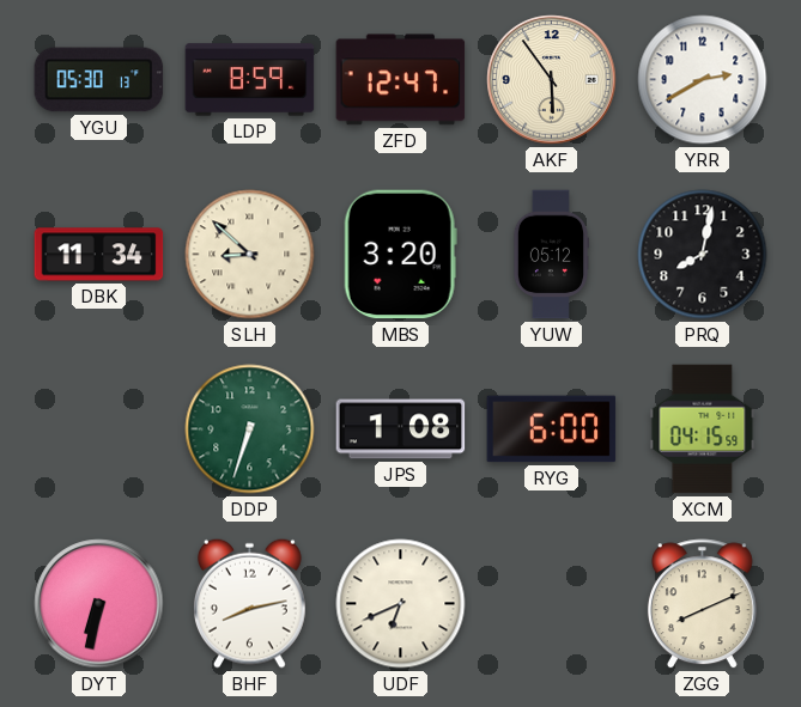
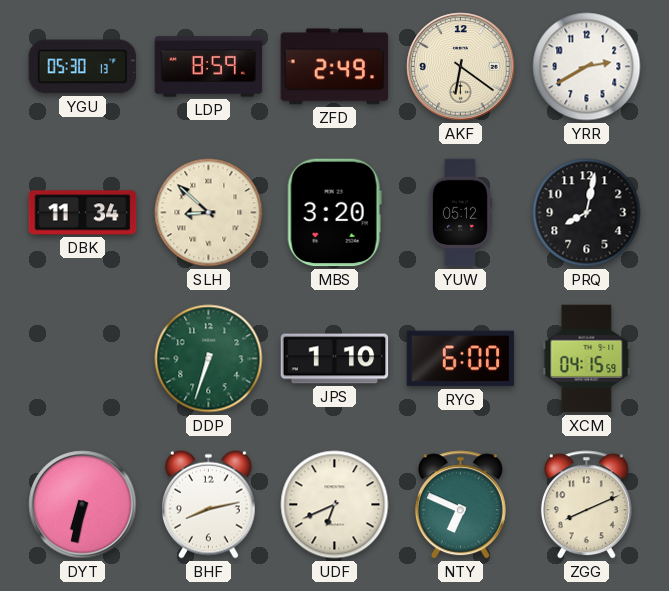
ZFD: 12:47 -> 2:49
AKF: 5:54 -> 6:21
JPS: 1:08 -> 1:10
NTY: none -> 6:49
